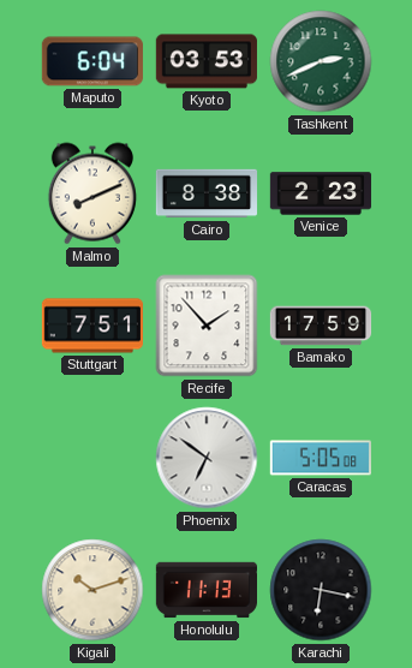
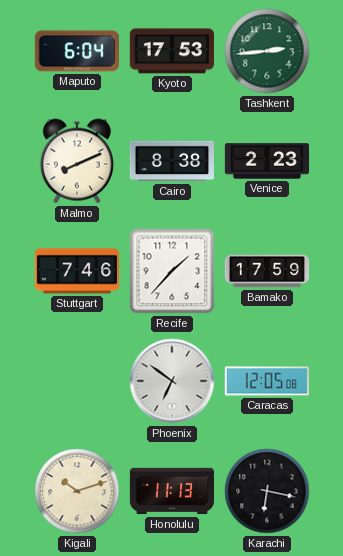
Kyoto: 03:53 -> 17:53
Tashkent: 2:41 -> 2:44
Stuttgart: 7:51 -> 7:46
Recife: 1:53 -> 1:37
Caracas: 5:05 -> 12:05
